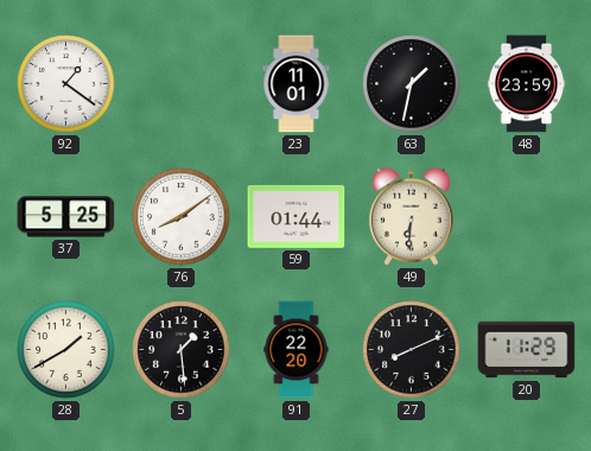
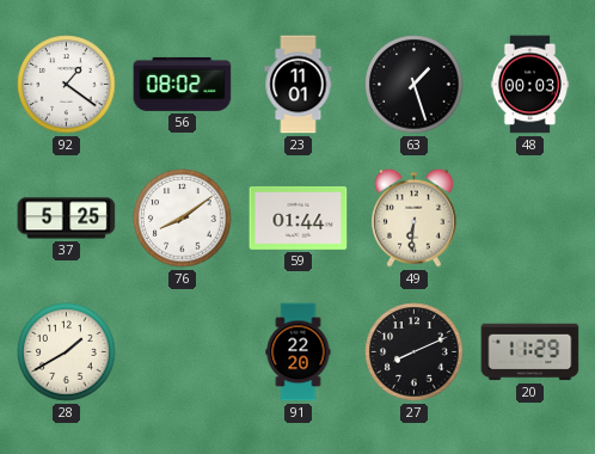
56: none -> 08:02
63: 1:32 -> 1:27
48: 23:59 -> 00:03
5: 1:29 -> none
